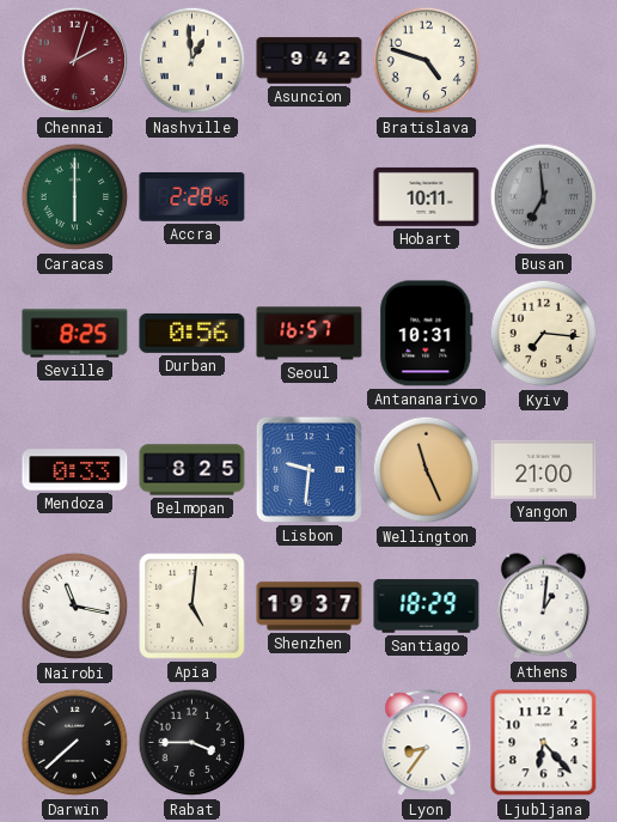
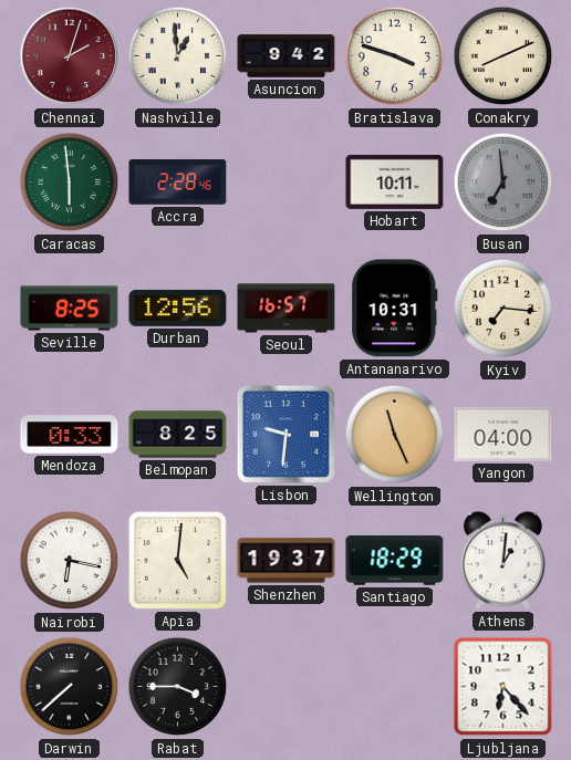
Bratislava: 4:48 -> 3:48
Conakry: none -> 8:11
Caracas: 6:00 -> 5:59
Durban: 0:56 -> 12:56
Yangon: 21:00 -> 04:00
Nairobi: 11:17 -> 6:17
Lyon: 8:36 -> none
